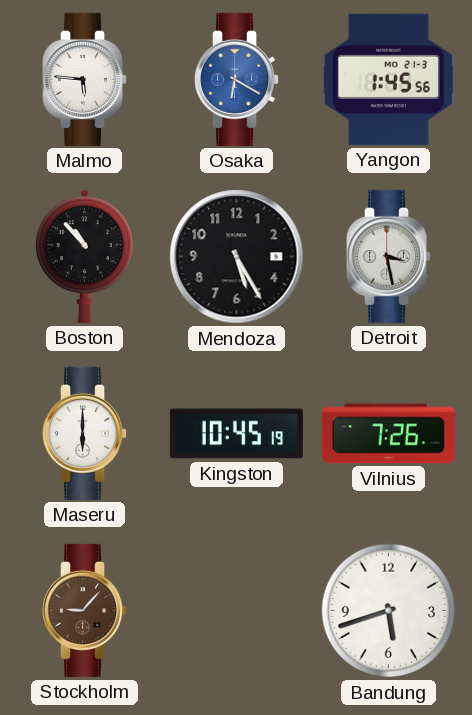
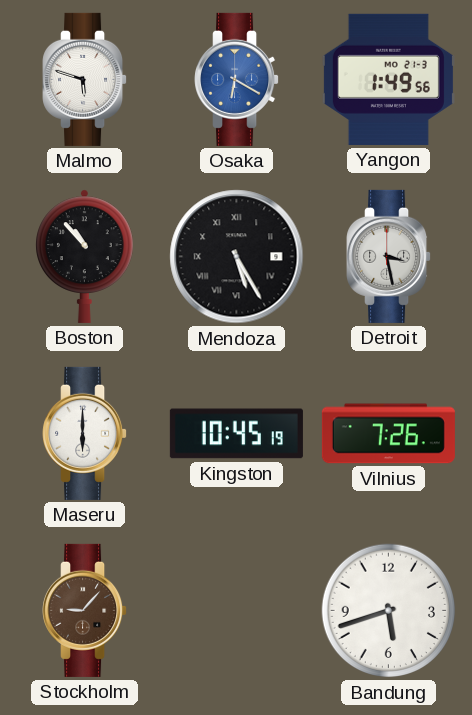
Malmo: 5:46 -> 5:48
Yangon: 1:45 -> 1:49
Mendoza numerals: Arabic -> Roman
